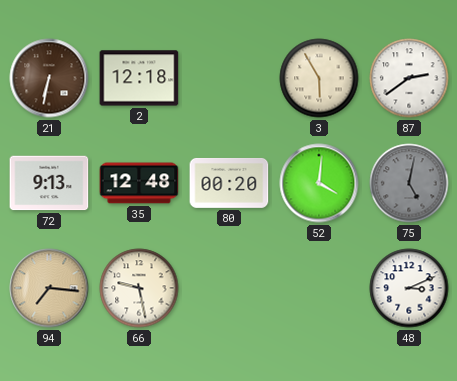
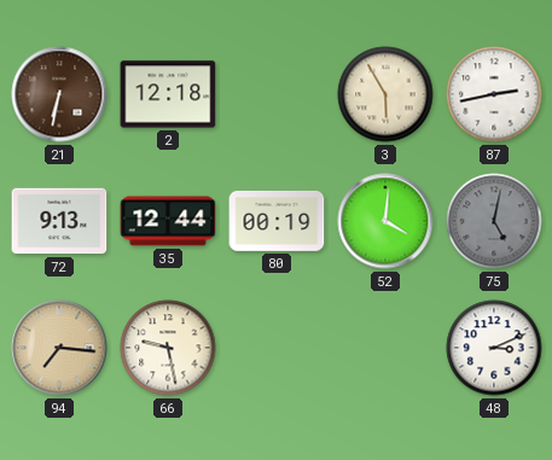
87: 2:39 -> 2:43
35: 12:48 -> 12:44
80: 00:20 -> 00:19
